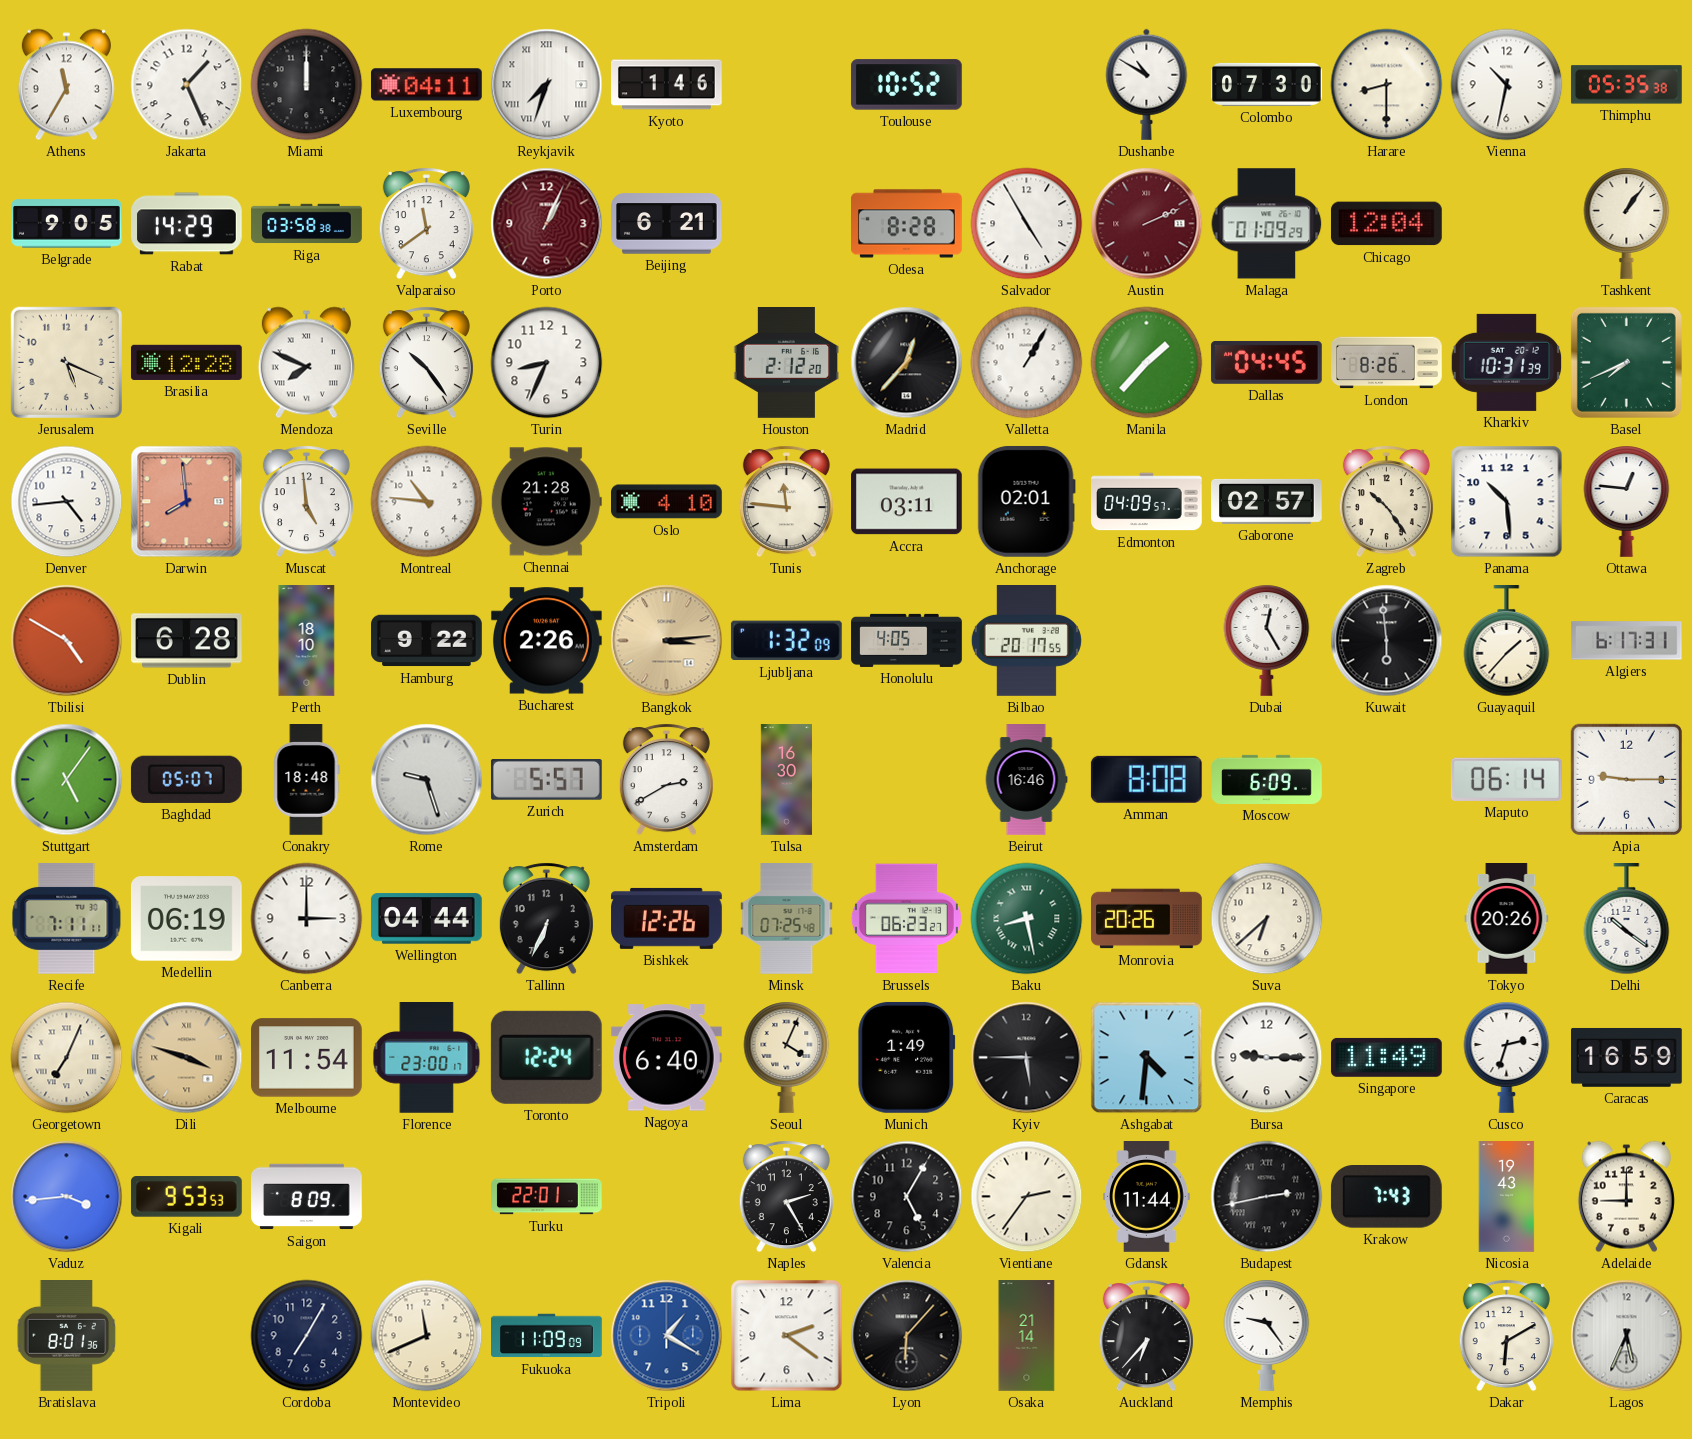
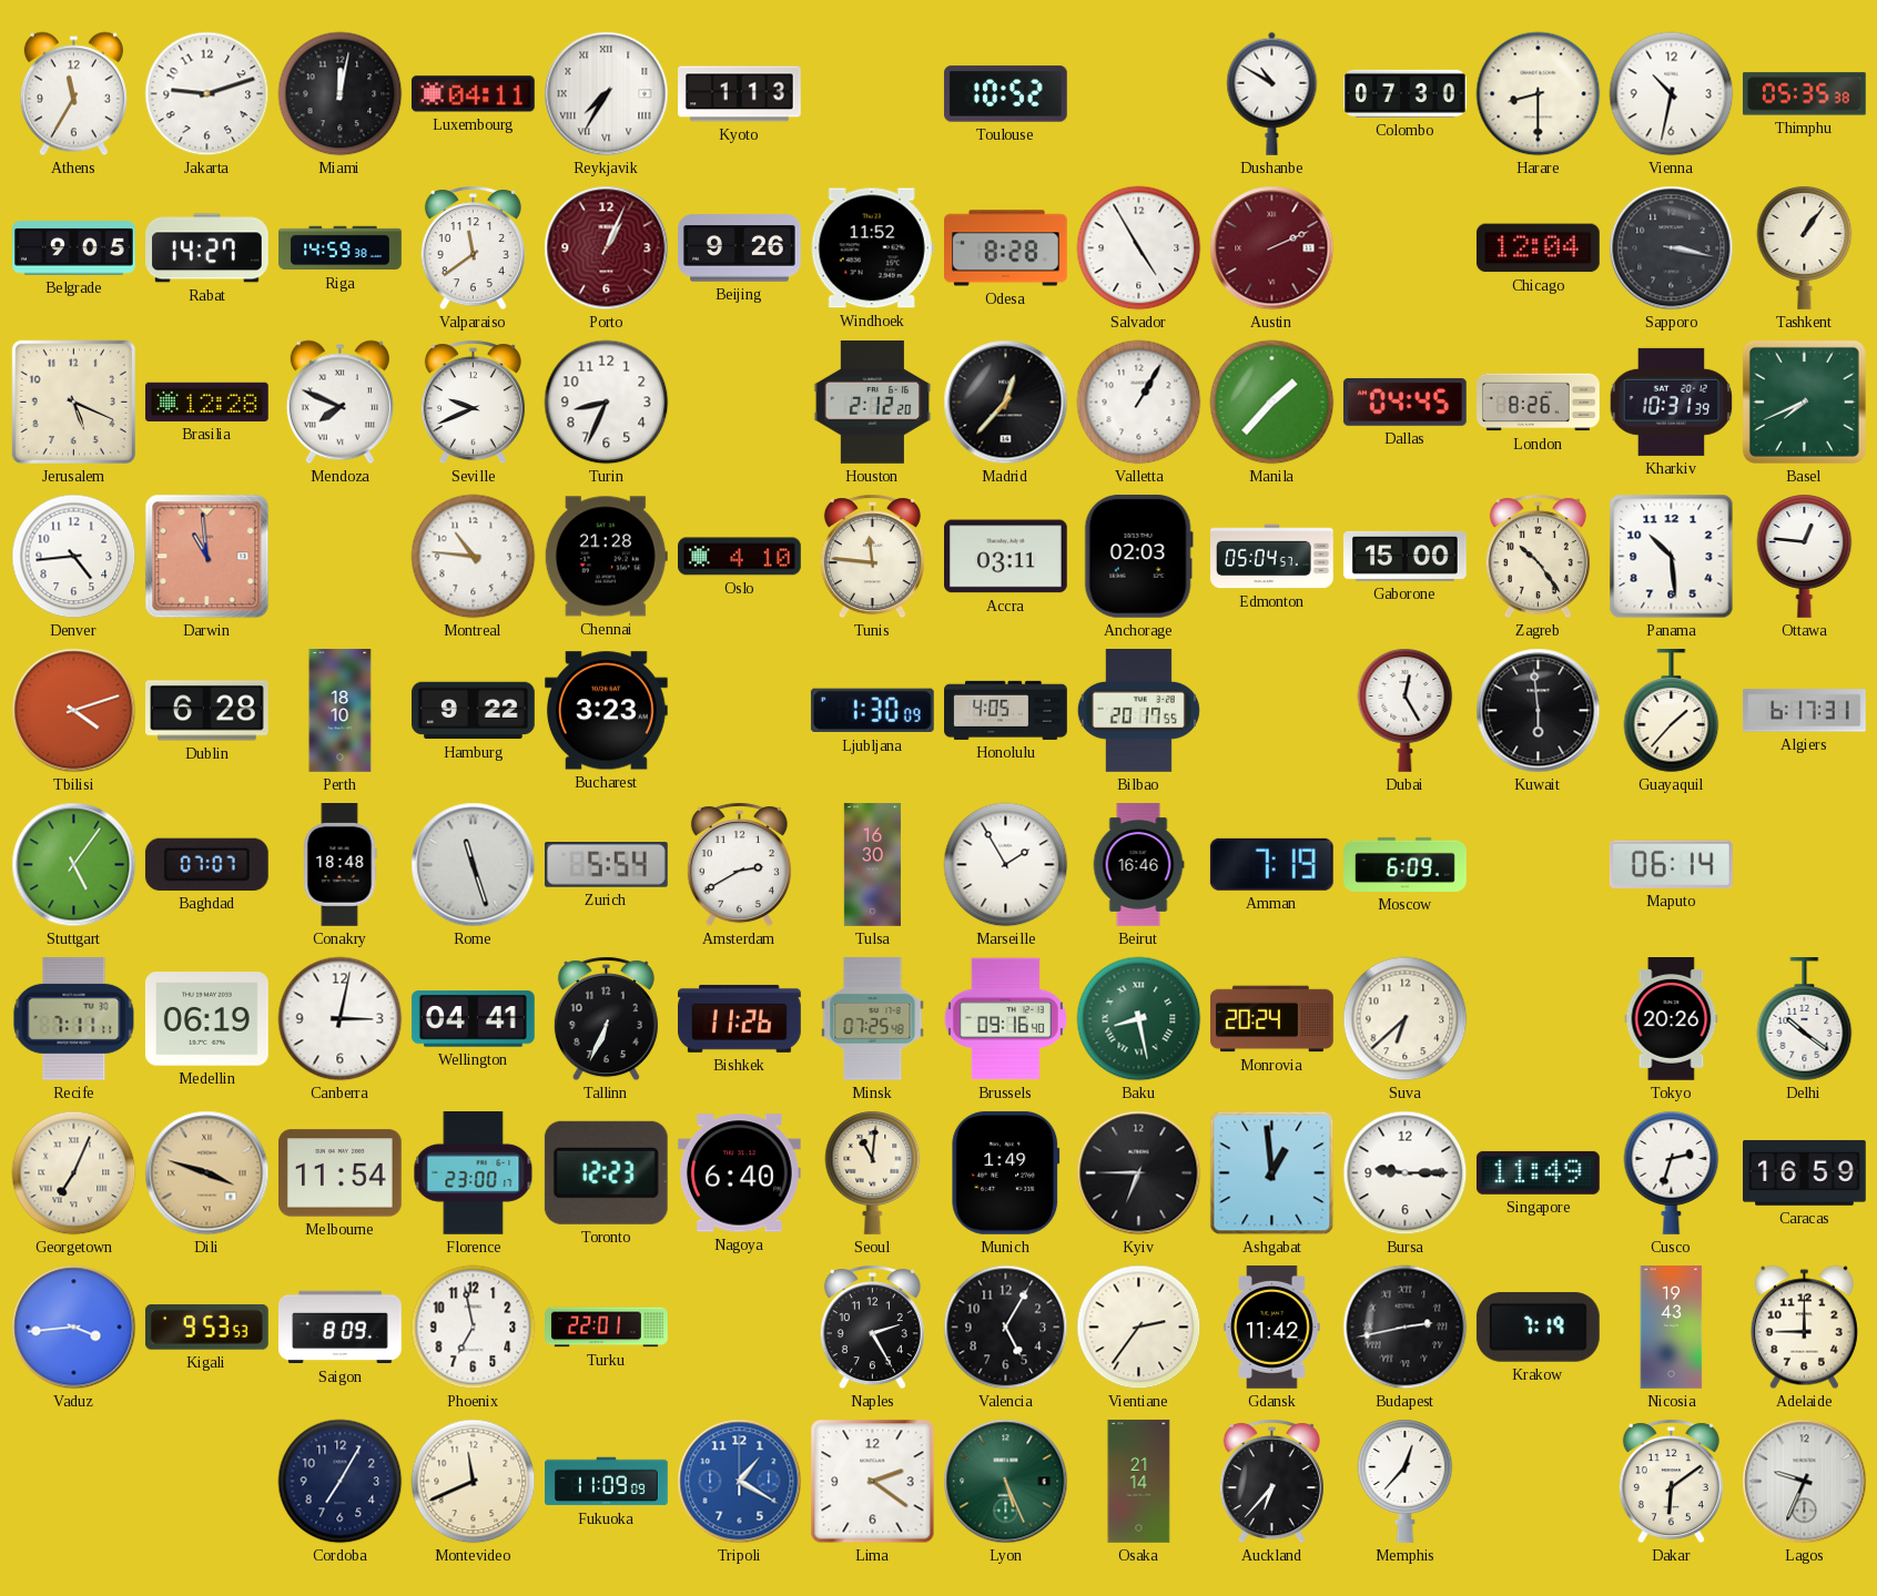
Jakarta: 1:26 -> 9:12
Miami: 12:00 -> 12:02
Reykjavik: 7:33 -> 7:35
Kyoto: 1:46 -> 1:13
Rabat: 14:29 -> 14:27
Riga: 03:58 -> 14:59
Beijing: 6:21 -> 9:26
Windhoek: none -> 11:52
Malaga: 01:09 -> none
Sapporo: none -> 3:17
Seville: 10:24 -> 9:41
Darwin: 7:59 -> 10:59
Muscat: 4:59 -> none
Anchorage: 02:01 -> 02:03
Edmonton: 04:09 -> 05:04
Gaborone: 02:57 -> 15:00
Tbilisi: 4:50 -> 4:12
Bucharest: 2:26 -> 3:23
Bangkok: 3:14 -> none
Ljubljana: 1:32 -> 1:30
Baghdad: 05:07 -> 07:07
Rome: 9:27 -> 11:27
Zurich: 5:57 -> 5:54
Marseille: none -> 1:55
Amman: 8:08 -> 7:19
Apia: 9:15 -> none
Canberra: 3:00 -> 3:02
Wellington: 04:44 -> 04:41
Bishkek: 12:26 -> 11:26
Brussels: 06:23 -> 09:16
Monrovia: 20:26 -> 20:24
Toronto: 12:24 -> 12:23
Seoul: 4:04 -> 11:01
Kyiv: 5:45 -> 6:45
Ashgabat: 4:31 -> 12:59
Phoenix: none -> 6:58
Gdansk: 11:44 -> 11:42
Krakow: 7:43 -> 7:19
Bratislava: 8:01 -> none
Lyon: 6:07 -> 5:26
Lyon dial: black -> green
Memphis: 9:24 -> 12:37
Dakar: 6:10 -> 6:09
Lagos: 5:34 -> 9:34
